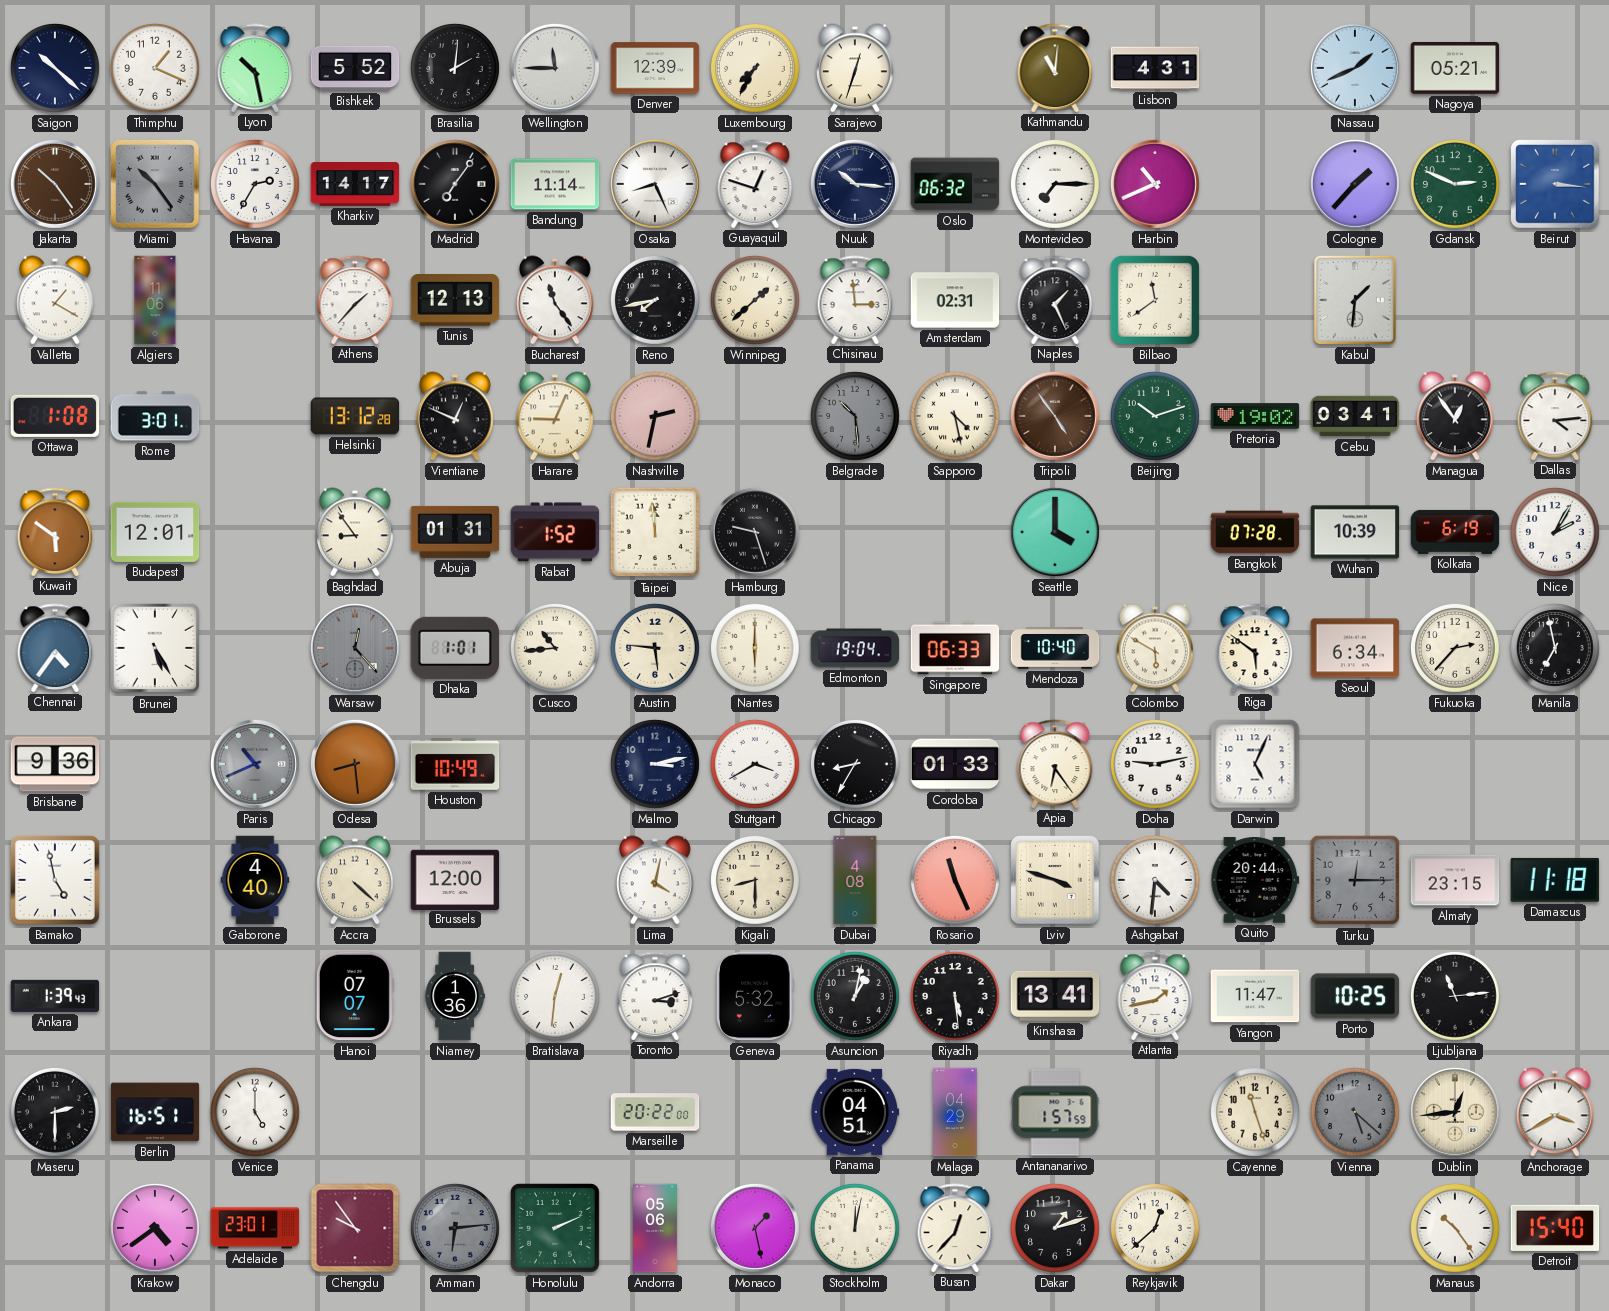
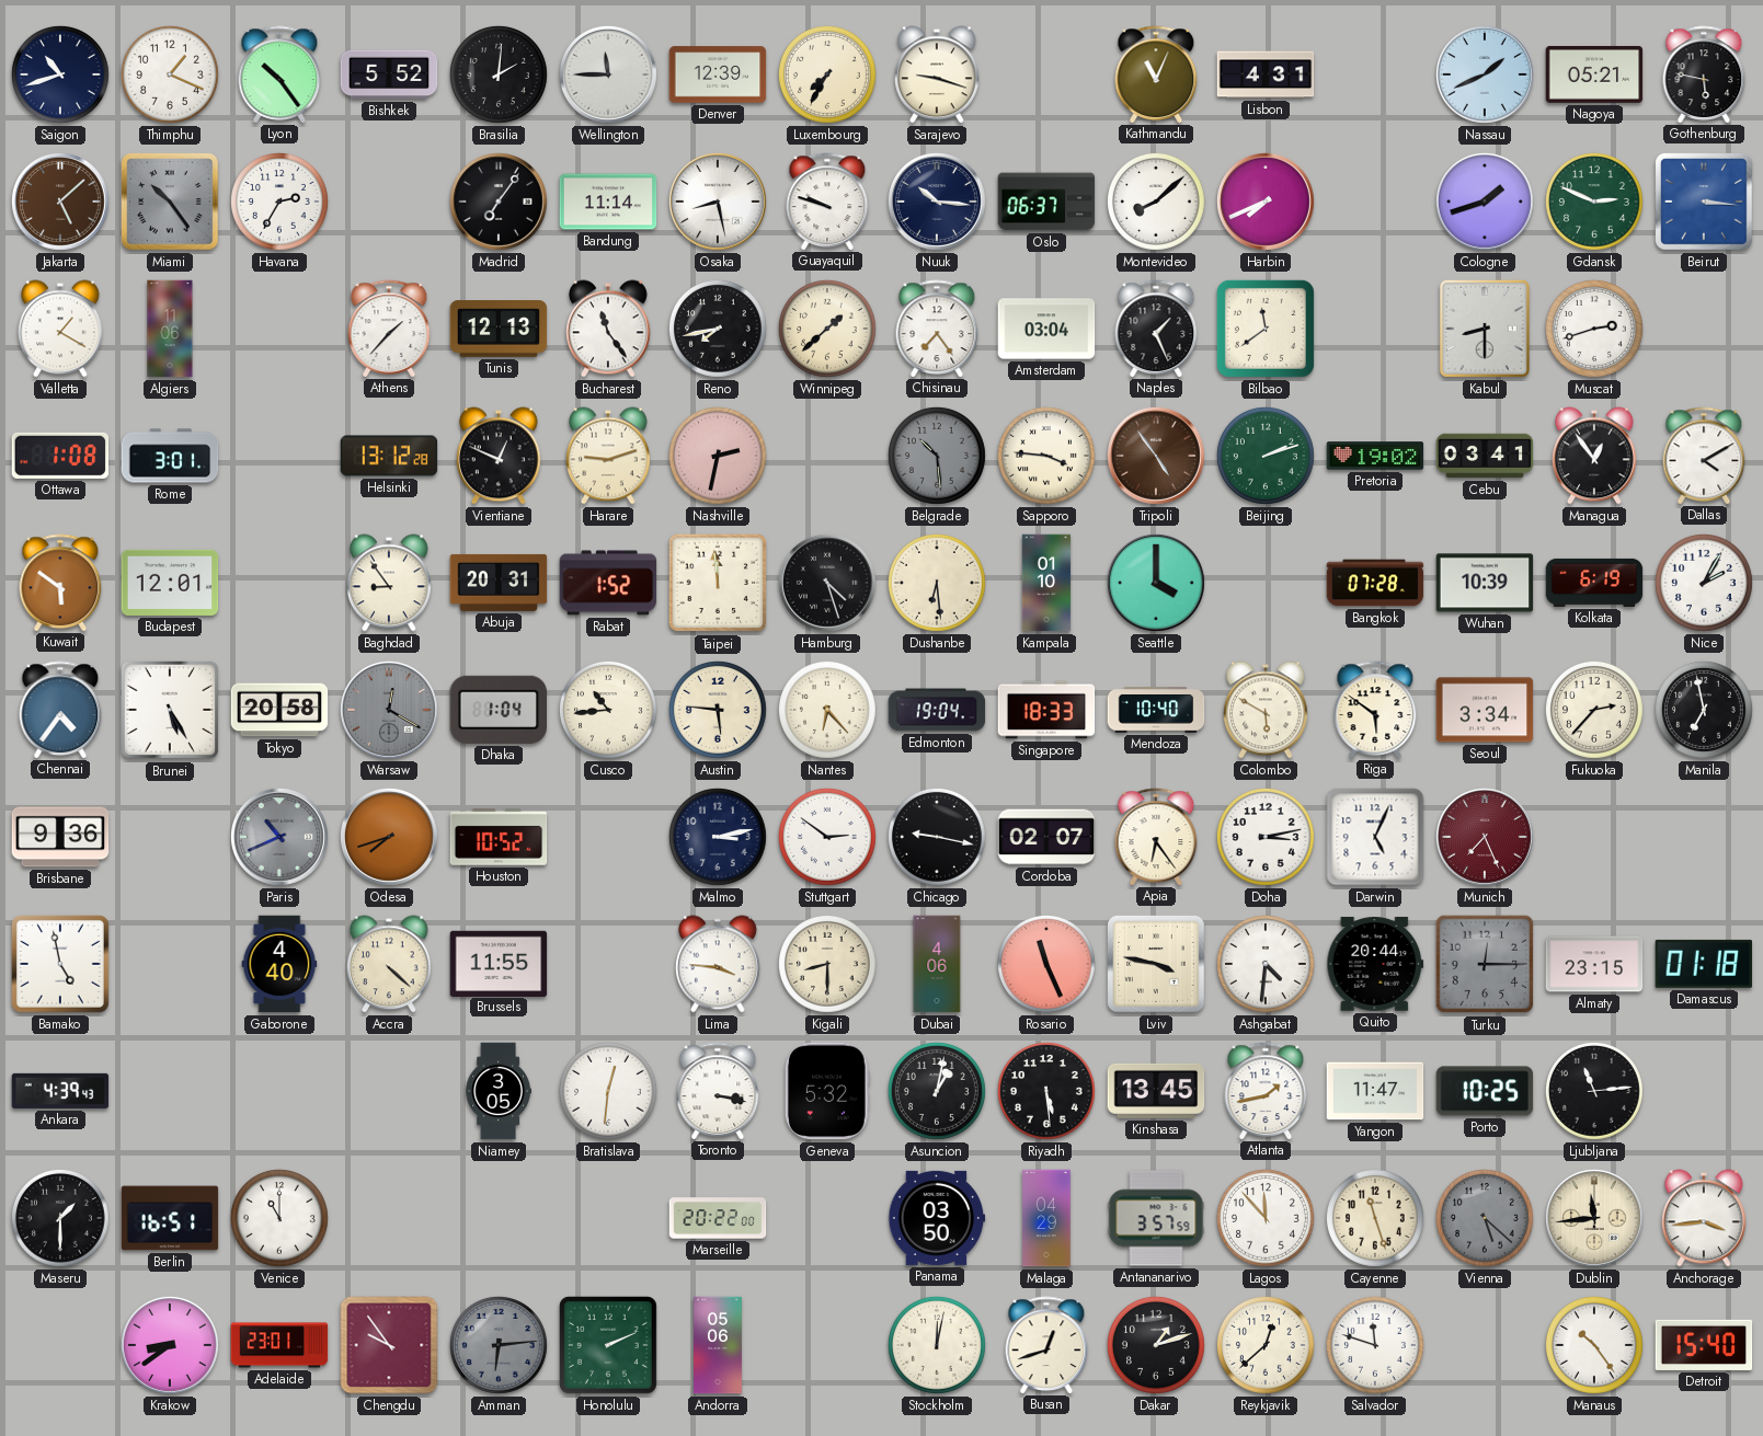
Saigon: 10:22 -> 10:42
Lyon: 10:28 -> 10:24
Sarajevo: 12:33 -> 9:18
Kathmandu: 11:01 -> 11:04
Gothenburg: none -> 5:47
Jakarta: 10:24 -> 5:08
Kharkiv: 14:17 -> none
Osaka: 8:26 -> 8:28
Guayaquil: 12:48 -> 9:48
Oslo: 06:32 -> 06:37
Montevideo: 7:15 -> 8:08
Harbin: 10:41 -> 7:41
Cologne: 1:37 -> 1:42
Chisinau: 2:59 -> 7:24
Amsterdam: 02:31 -> 03:04
Kabul: 1:31 -> 8:30
Muscat: none -> 2:42
Harare: 9:04 -> 9:12
Sapporo: 4:28 -> 3:46
Beijing: 10:12 -> 2:12
Dallas: 4:14 -> 4:10
Abuja: 01:31 -> 20:31
Hamburg: 9:27 -> 4:27
Dushanbe: none -> 6:29
Kampala: none -> 01:10
Tokyo: none -> 20:58
Warsaw: 12:23 -> 12:20
Dhaka: 1:01 -> 1:04
Nantes: 6:00 -> 6:23
Singapore: 06:33 -> 18:33
Seoul: 6:34 -> 3:34
Odesa: 8:29 -> 7:42
Houston: 10:49 -> 10:52
Stuttgart: 3:40 -> 2:51
Chicago: 8:35 -> 9:17
Cordoba: 01:33 -> 02:07
Doha: 9:13 -> 3:13
Munich: none -> 7:26
Brussels: 12:00 -> 11:55
Lima: 4:02 -> 3:46
Dubai: 4:08 -> 4:06
Lviv: 3:48 -> 3:47
Damascus: 11:18 -> 01:18
Ankara: 1:39 -> 4:39
Hanoi: 07:07 -> none
Niamey: 1:36 -> 3:05
Toronto: 3:12 -> 3:17
Kinshasa: 13:41 -> 13:45
Maseru: 2:30 -> 1:30
Venice: 5:00 -> 11:00
Panama: 04:51 -> 03:50
Antananarivo: 1:57 -> 3:57
Lagos: none -> 11:53
Dublin: 12:44 -> 11:44
Anchorage: 3:40 -> 3:44
Krakow: 4:39 -> 8:39
Monaco: 1:28 -> none
Busan: 12:37 -> 12:42
Salvador: none -> 11:48
